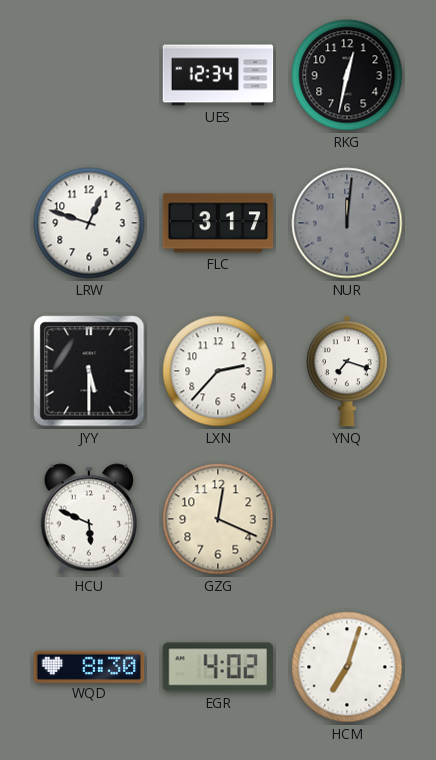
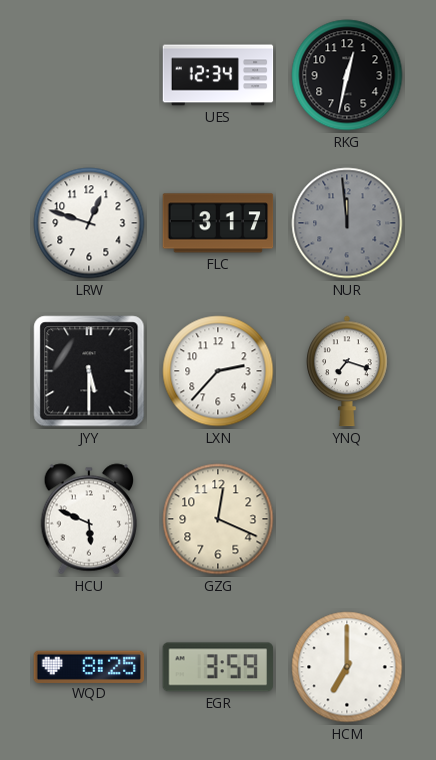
NUR: 12:01 -> 11:59
WQD: 8:30 -> 8:25
EGR: 4:02 -> 3:59
HCM: 7:03 -> 7:00
